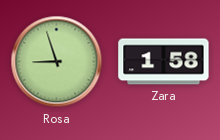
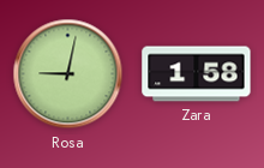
Rosa: 8:57 -> 9:02
